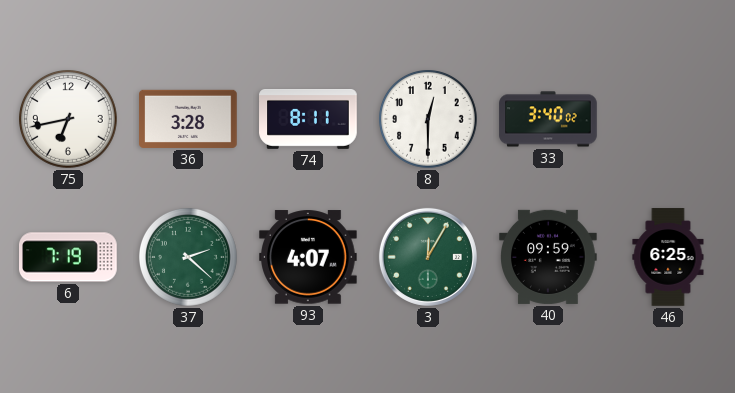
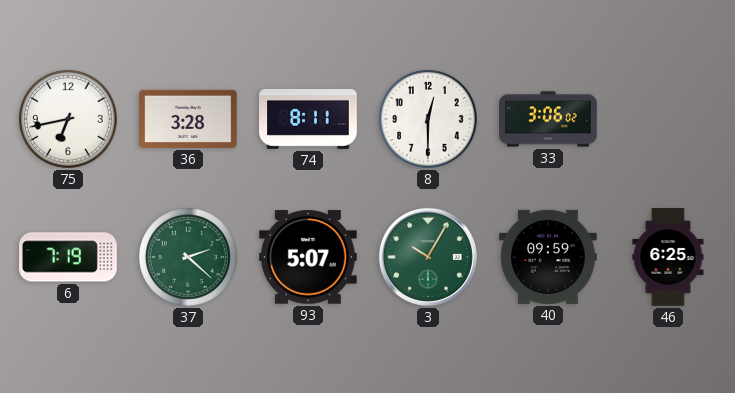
33: 3:40 -> 3:06
93: 4:07 -> 5:07
3: 12:05 -> 10:05
